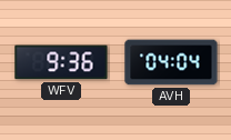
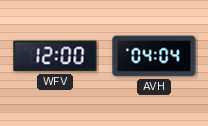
WFV: 9:36 -> 12:00
